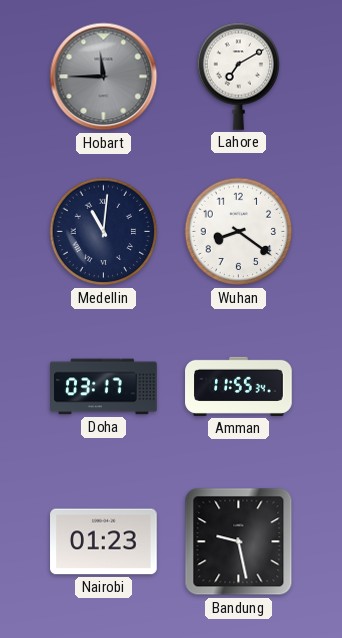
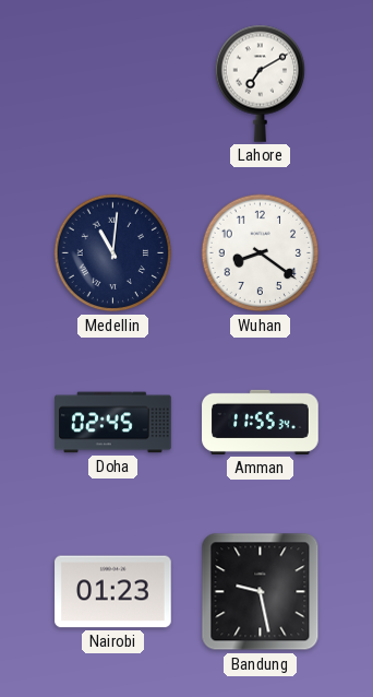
Hobart: 11:45 -> none
Doha: 03:17 -> 02:45
